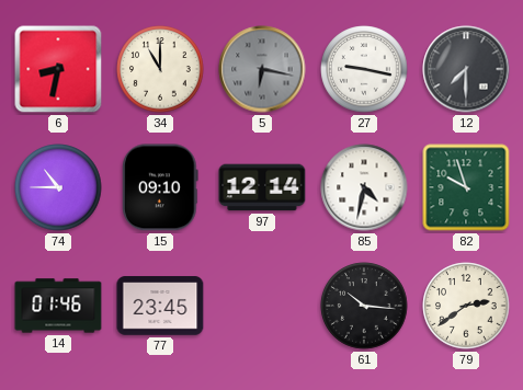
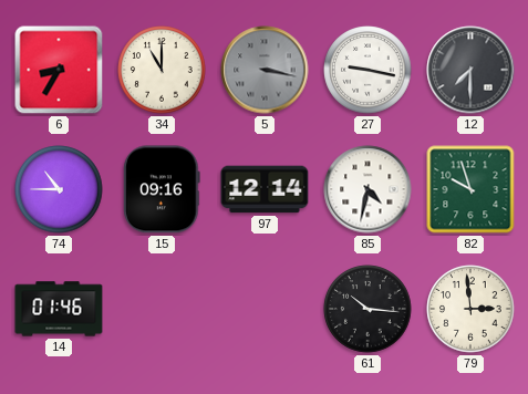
6: 8:32 -> 8:35
5: 6:17 -> 3:17
15: 09:10 -> 09:16
77: 23:45 -> none
79: 2:39 -> 2:59
